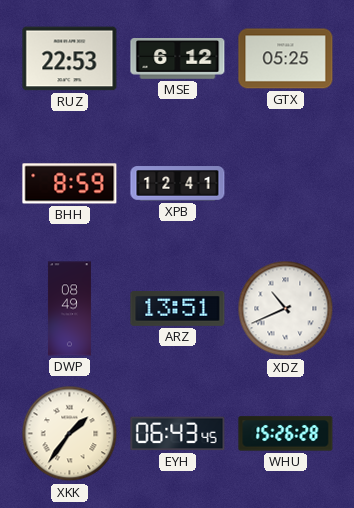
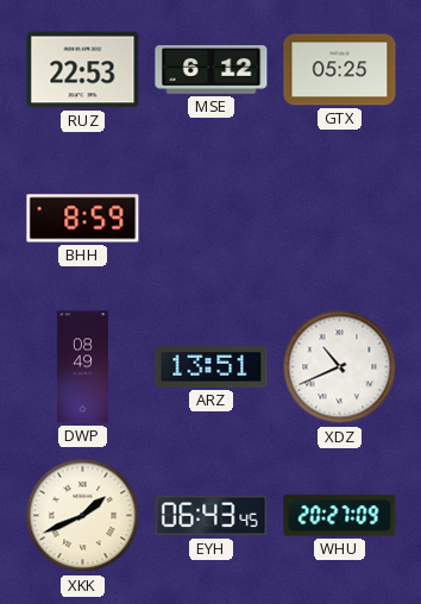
XPB: 12:41 -> none
XKK: 1:36 -> 1:41
WHU: 15:26 -> 20:27
